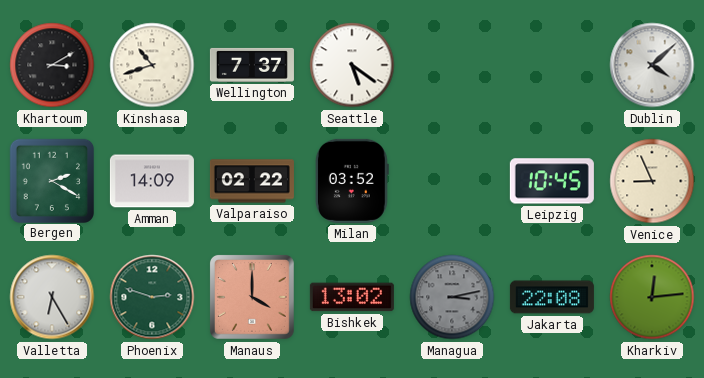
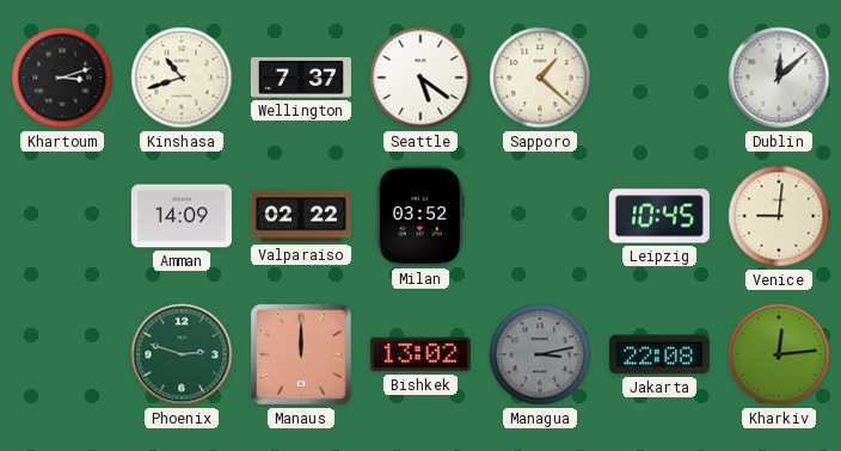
Khartoum: 3:10 -> 3:12
Sapporo: none -> 1:22
Dublin: 4:08 -> 12:08
Bergen: 2:20 -> none
Venice: 8:56 -> 9:01
Valletta: 6:25 -> none
Manaus: 4:00 -> 12:00
